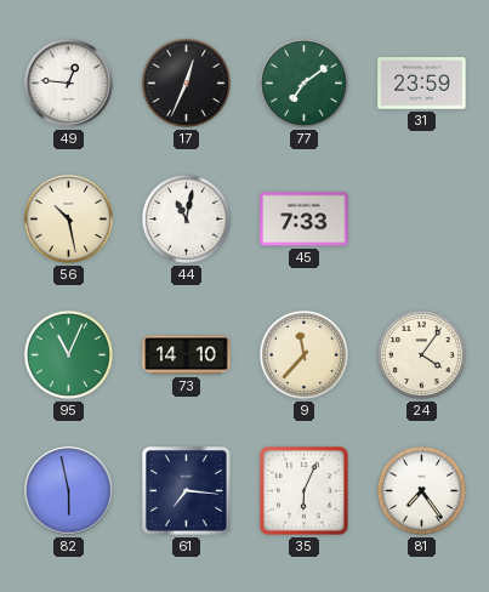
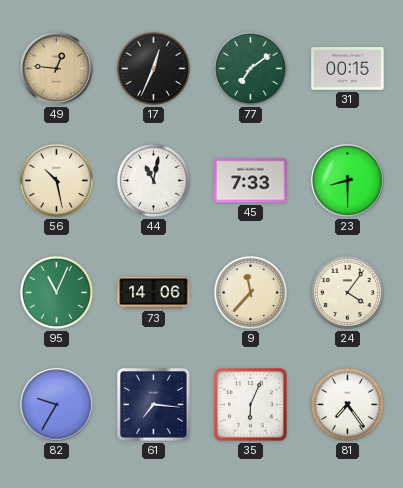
49 dial: white -> champagne
31: 23:59 -> 00:15
23: none -> 8:30
73: 14:10 -> 14:06
82: 5:58 -> 9:35
